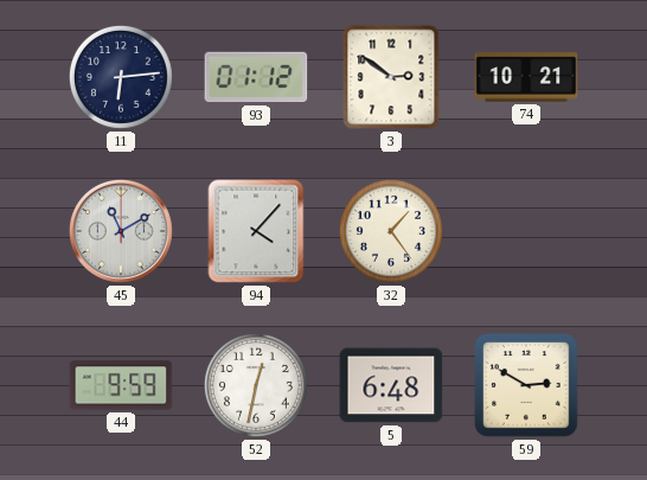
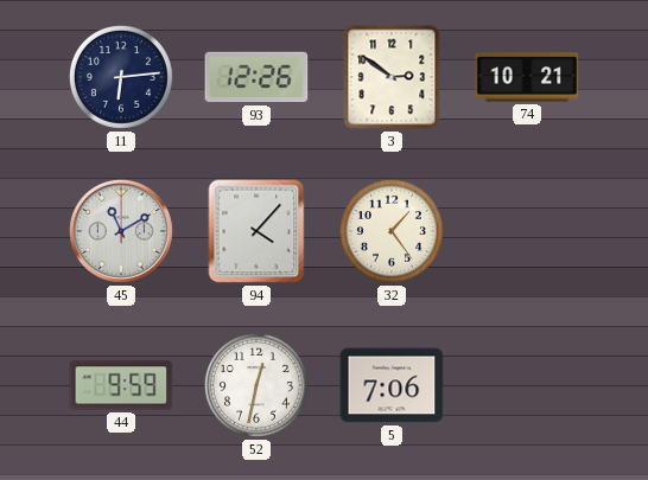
93: 01:12 -> 12:26
5: 6:48 -> 7:06
59: 2:50 -> none
